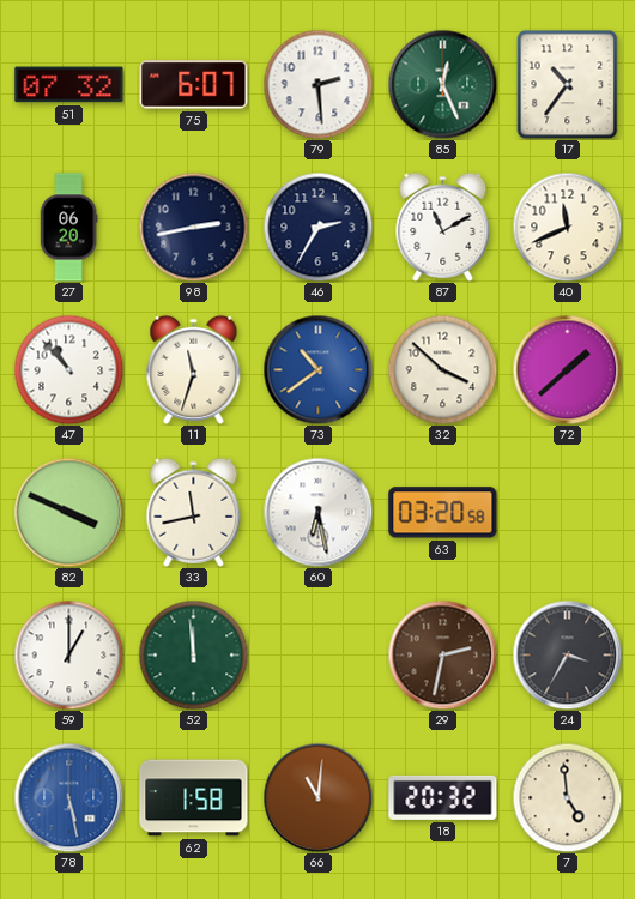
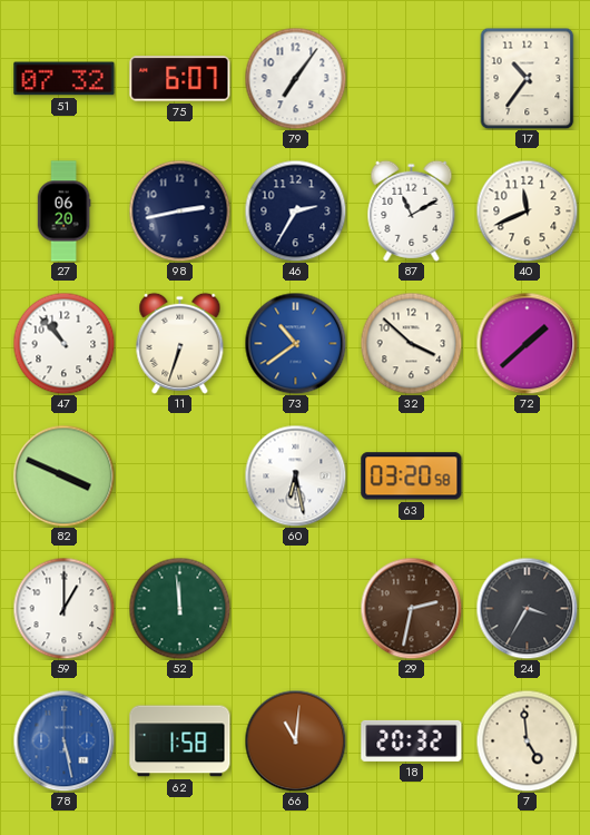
79: 2:29 -> 7:06
85: 12:26 -> none
11: 11:33 -> 6:33
33: 11:43 -> none
